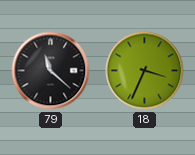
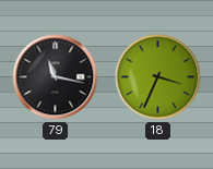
79: 11:22 -> 11:17
